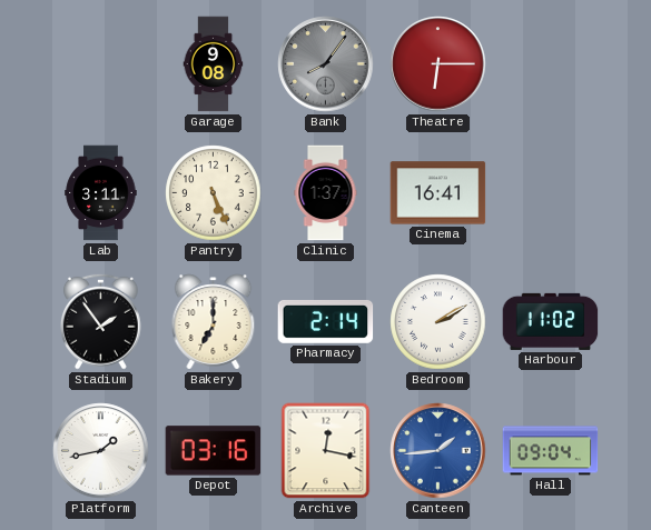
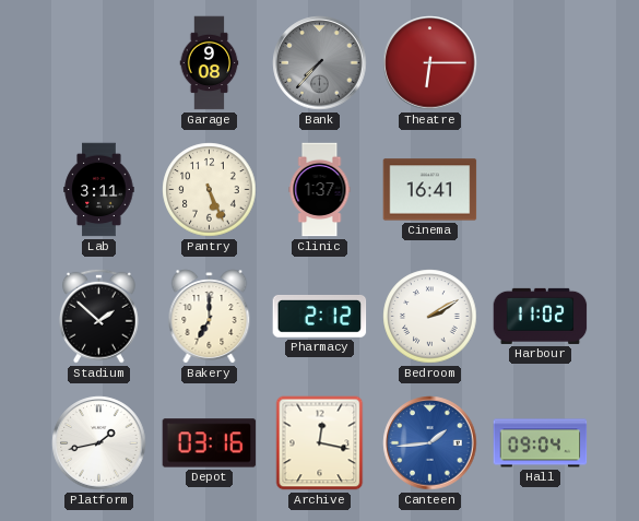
Bank: 8:06 -> 7:37
Stadium: 1:54 -> 1:52
Pharmacy: 2:14 -> 2:12
